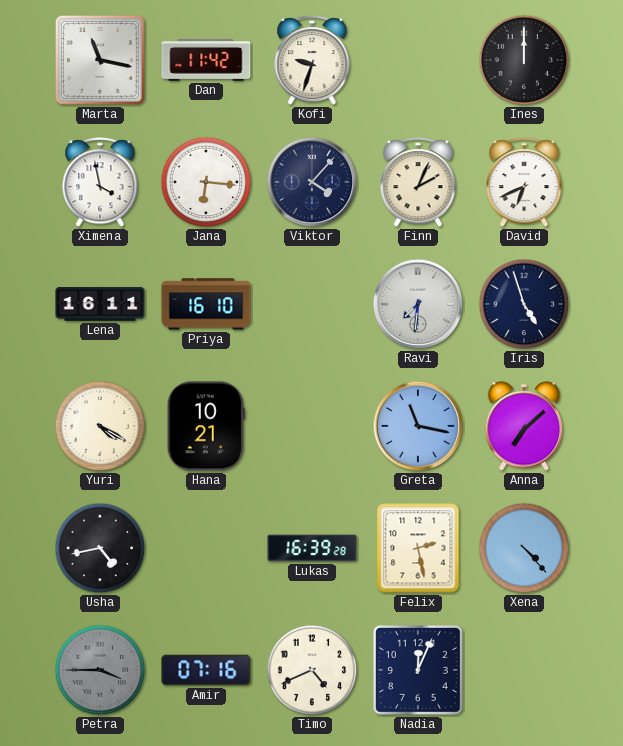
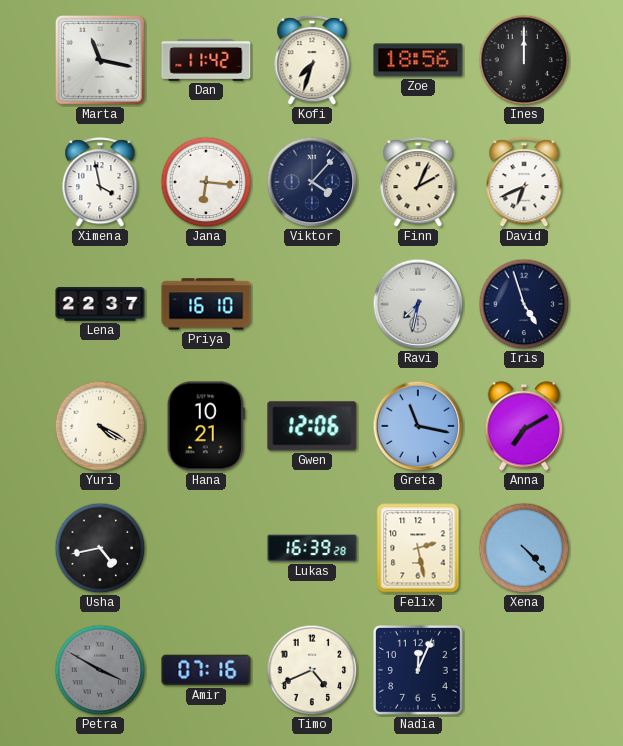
Kofi: 9:33 -> 7:33
Zoe: none -> 18:56
Lena: 16:11 -> 22:37
Ravi: 7:31 -> 7:32
Gwen: none -> 12:06
Anna: 7:08 -> 7:10
Petra: 3:45 -> 3:50
